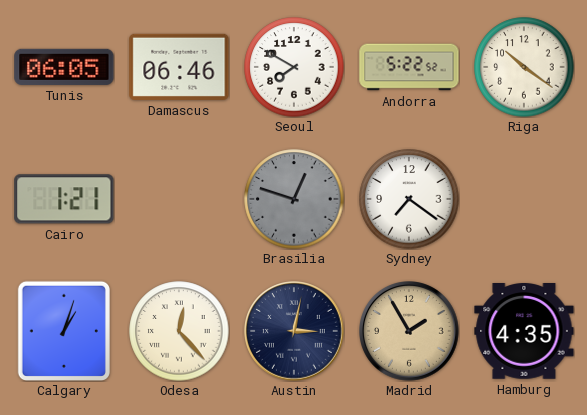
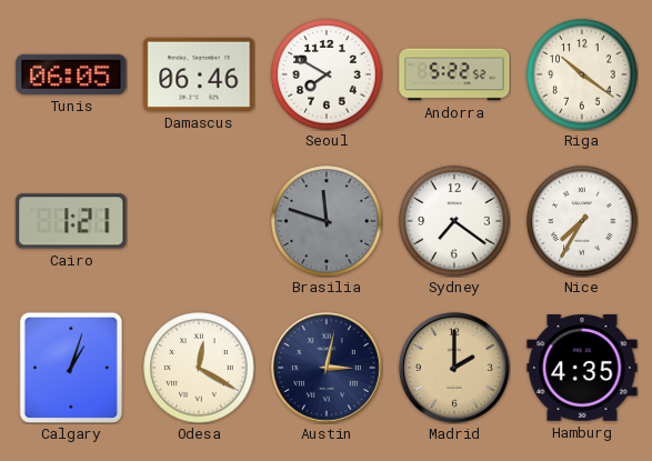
Brasilia: 12:48 -> 11:48
Nice: none -> 7:35
Odesa: 12:23 -> 12:20
Madrid: 1:55 -> 2:00
